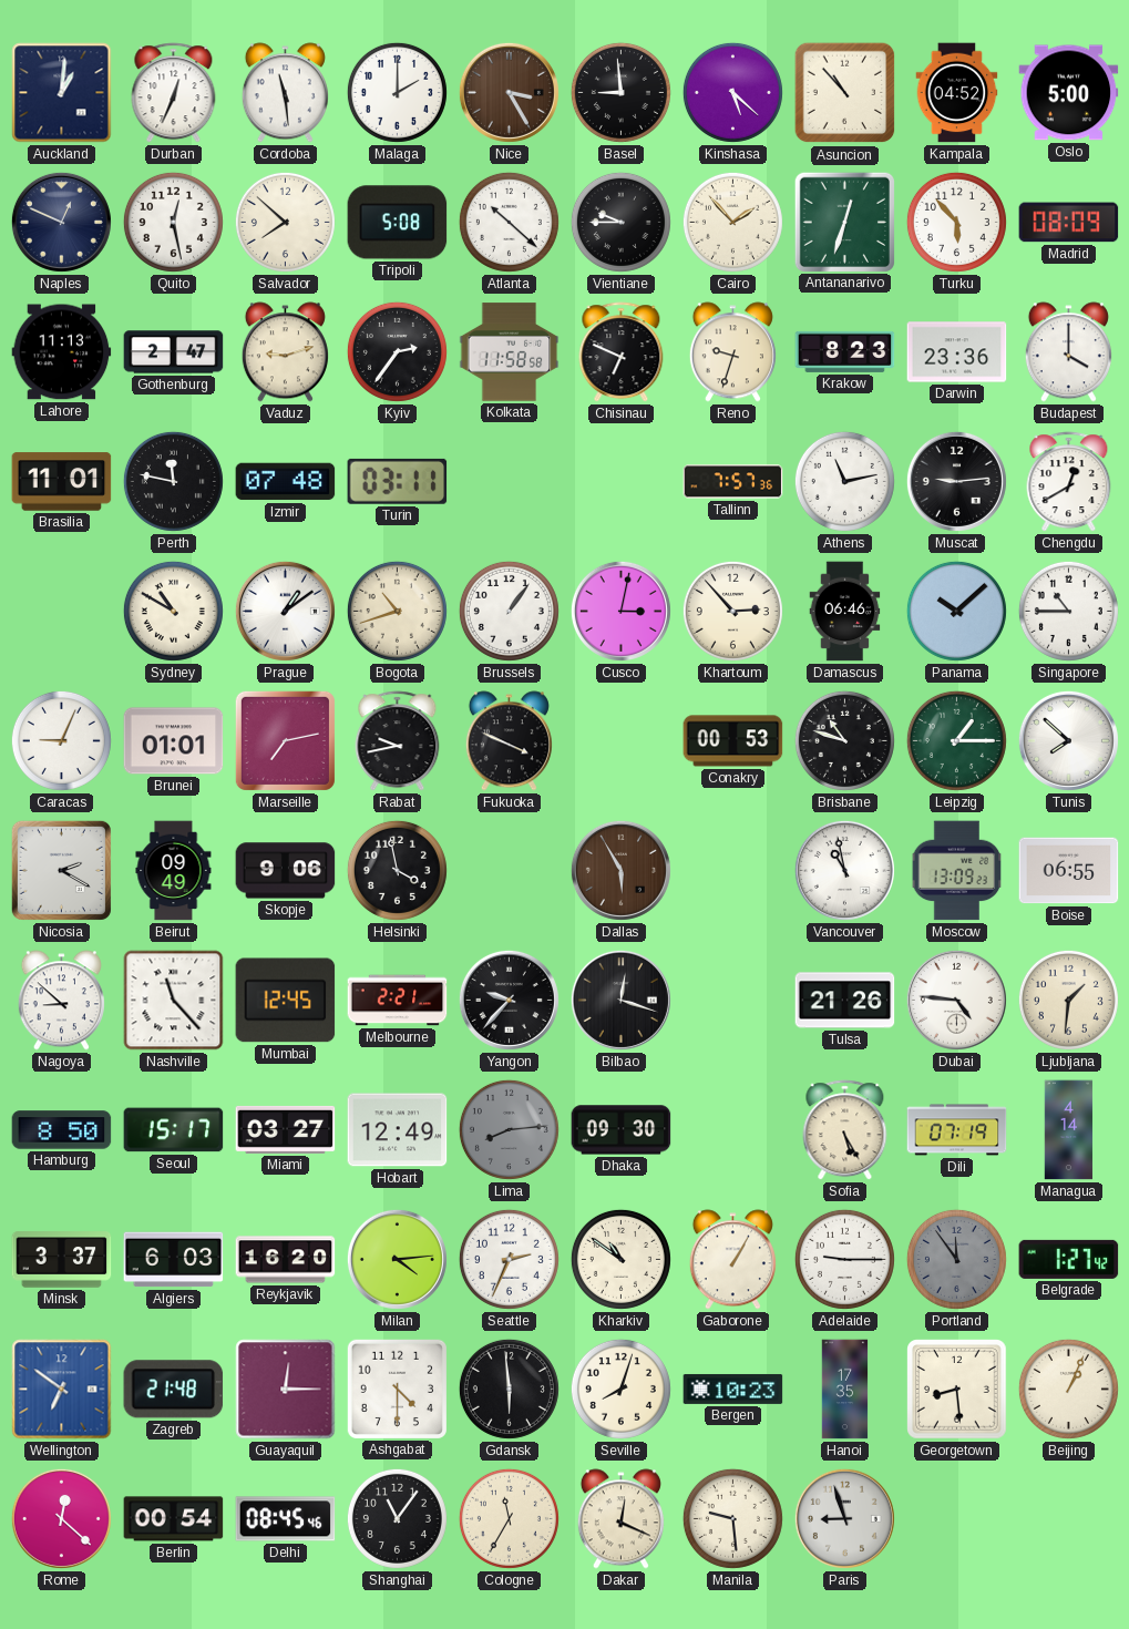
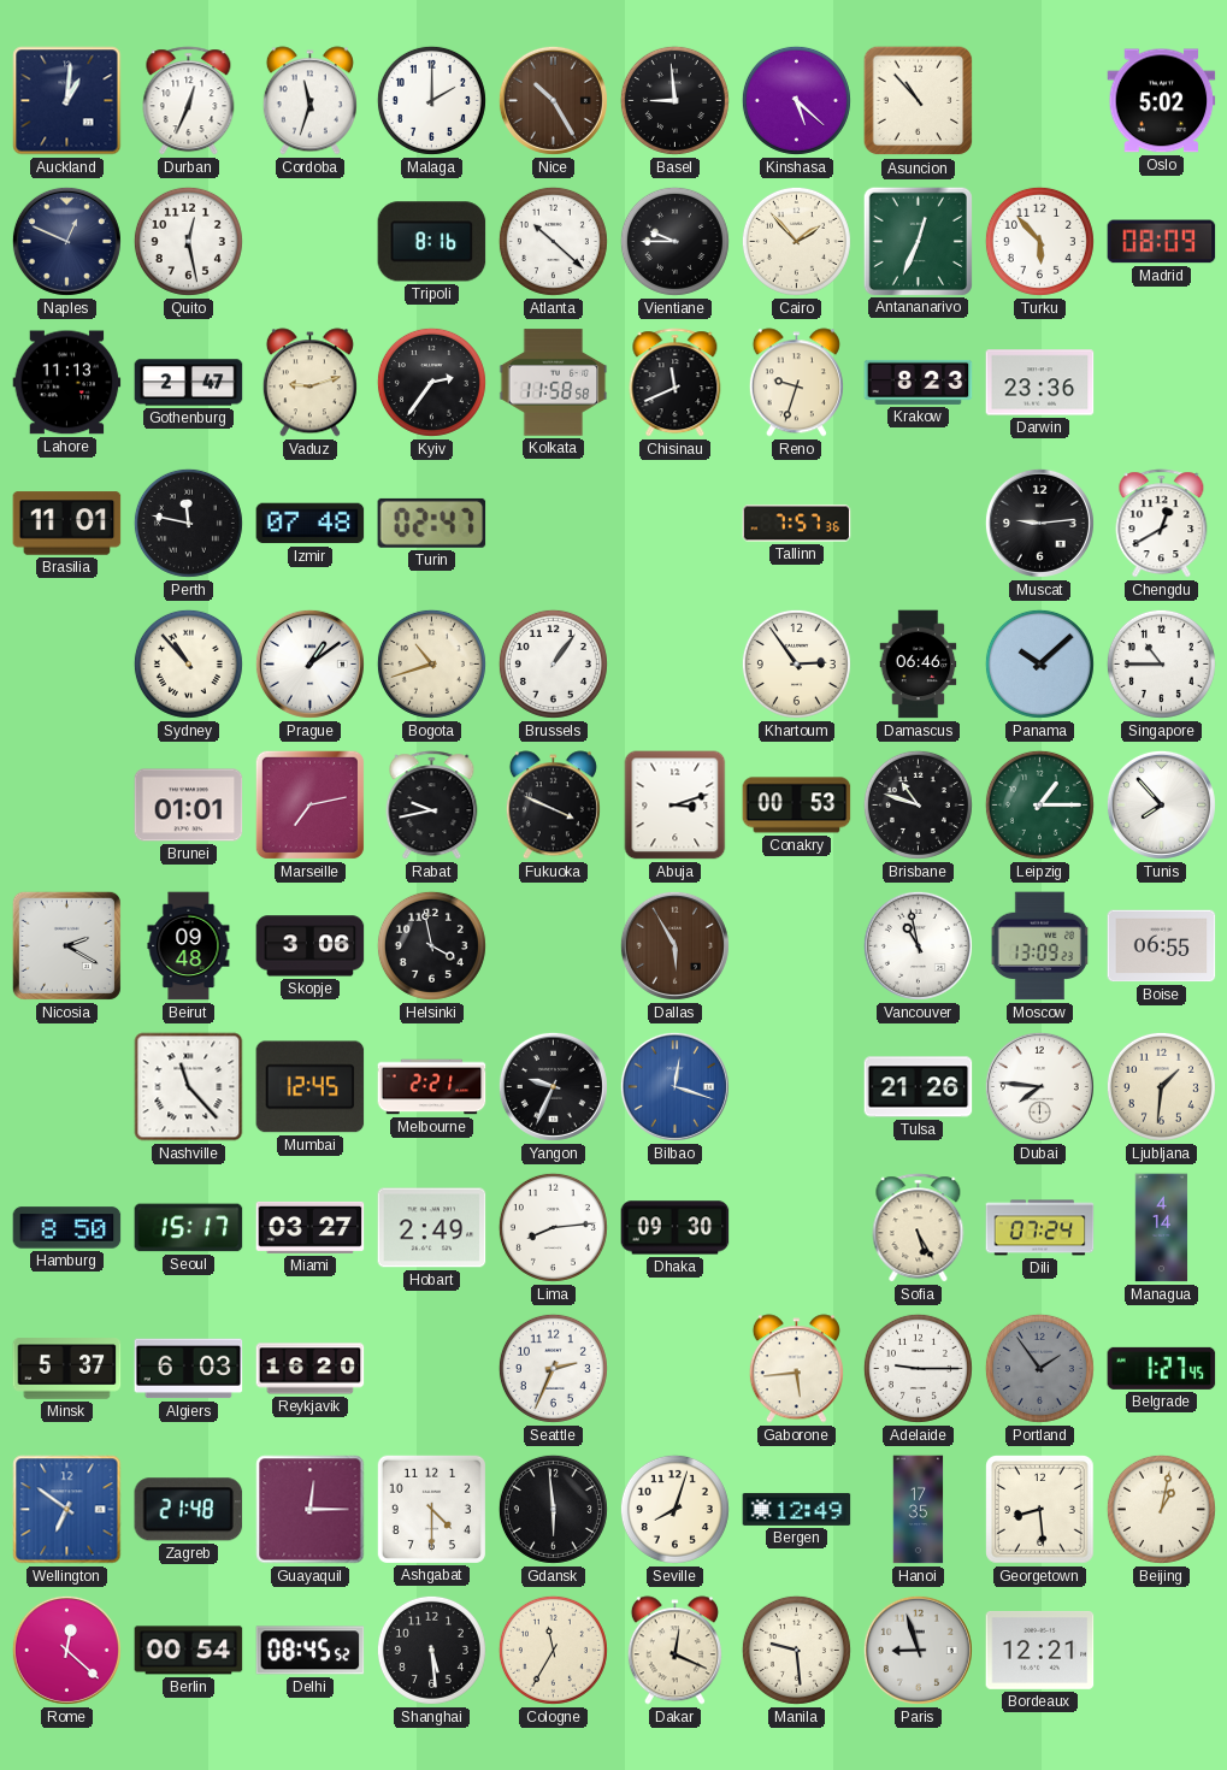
Cordoba: 11:29 -> 11:33
Nice: 3:25 -> 10:25
Kampala: 04:52 -> none
Oslo: 5:00 -> 5:02
Salvador: 7:52 -> none
Tripoli: 5:08 -> 8:16
Antananarivo: 12:33 -> 12:34
Chisinau: 6:49 -> 11:41
Budapest: 4:00 -> none
Turin: 03:11 -> 02:47
Athens: 11:13 -> none
Sydney: 10:50 -> 10:53
Cusco: 3:02 -> none
Khartoum: 2:53 -> 2:54
Caracas: 9:04 -> none
Abuja: none -> 3:12
Tunis: 7:52 -> 7:53
Beirut: 09:49 -> 09:48
Skopje: 9:06 -> 3:06
Nagoya: 8:52 -> none
Yangon: 9:37 -> 9:34
Bilbao dial: black -> blue
Dubai: 4:46 -> 7:46
Hobart: 12:49 -> 2:49
Lima dial: grey -> white
Dili: 07:19 -> 07:24
Minsk: 3:37 -> 5:37
Milan: 4:14 -> none
Kharkiv: 10:51 -> none
Gaborone: 1:05 -> 5:44
Portland: 11:54 -> 1:54
Belgrade: 1:27:42 -> 1:27:45
Bergen: 10:23 -> 12:49
Beijing: 1:04 -> 1:02
Delhi: 08:45:46 -> 08:45:52
Shanghai: 11:06 -> 5:29
Bordeaux: none -> 12:21
